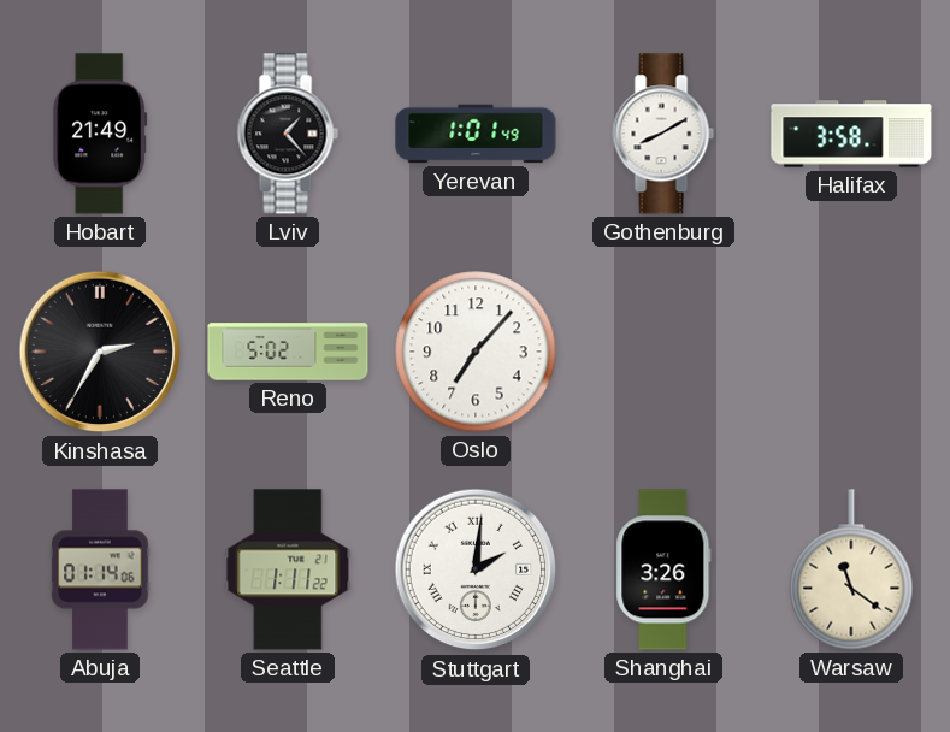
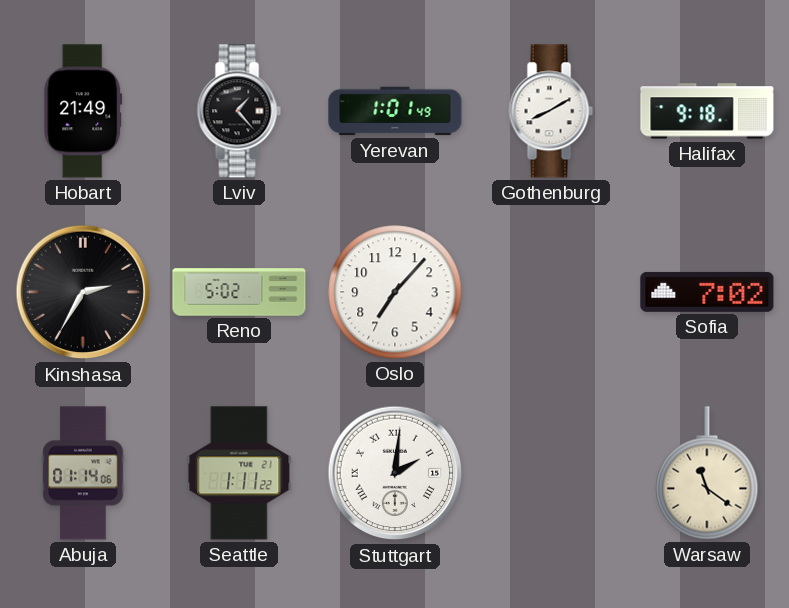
Halifax: 3:58 -> 9:18
Sofia: none -> 7:02
Shanghai: 3:26 -> none
